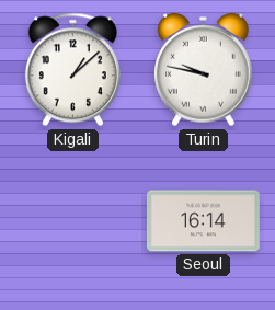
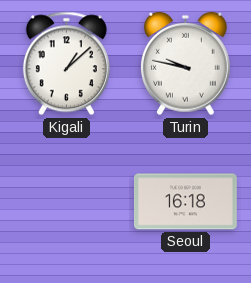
Seoul: 16:14 -> 16:18
